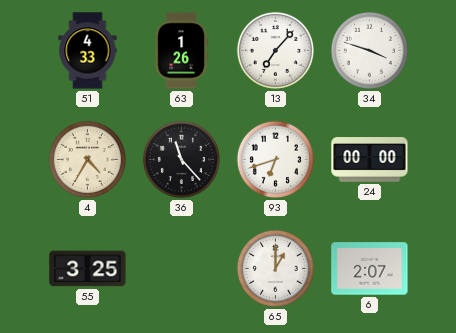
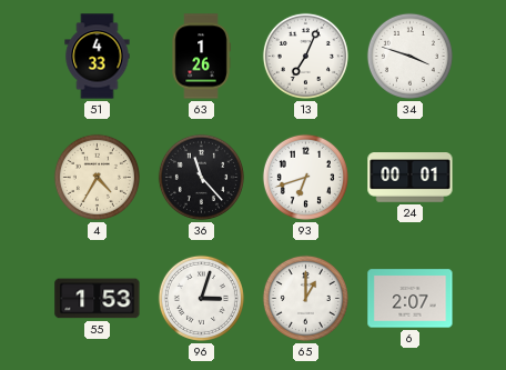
13: 7:07 -> 7:04
24: 00:00 -> 00:01
55: 3:25 -> 1:53
96: none -> 3:03
